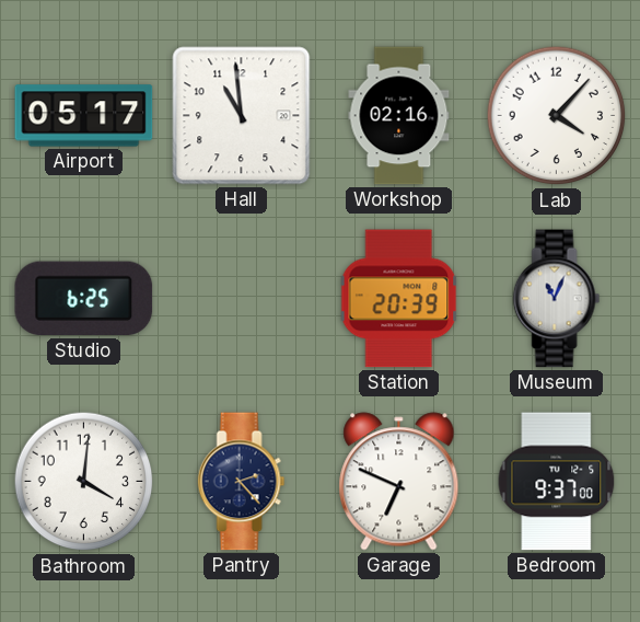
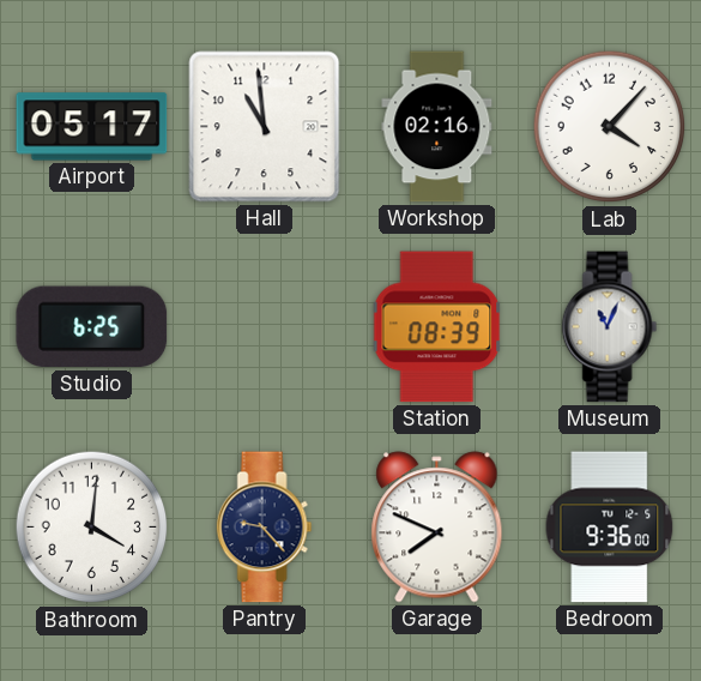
Station: 20:39 -> 08:39
Pantry: 2:23 -> 9:23
Garage: 6:49 -> 7:49
Bedroom: 9:37 -> 9:36
